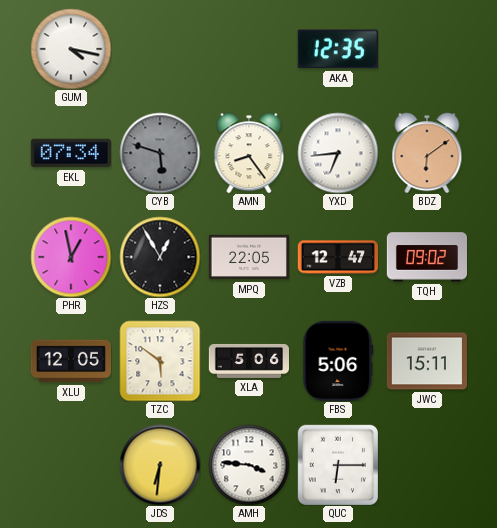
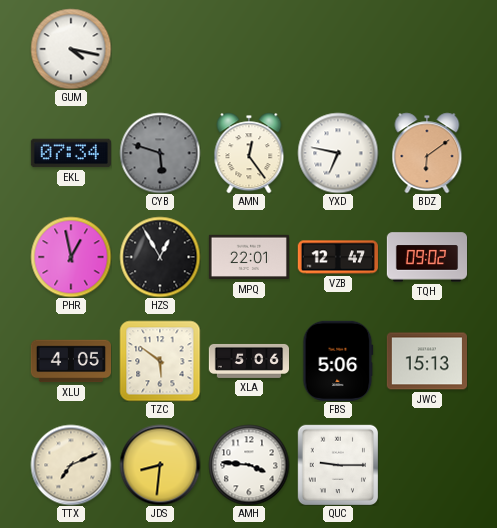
AKA: 12:35 -> none
AMN: 8:24 -> 12:24
YXD: 6:44 -> 6:47
MPQ: 22:05 -> 22:01
XLU: 12:05 -> 4:05
JWC: 15:11 -> 15:13
TTX: none -> 7:11
JDS: 6:31 -> 8:31
QUC: 6:15 -> 9:15
